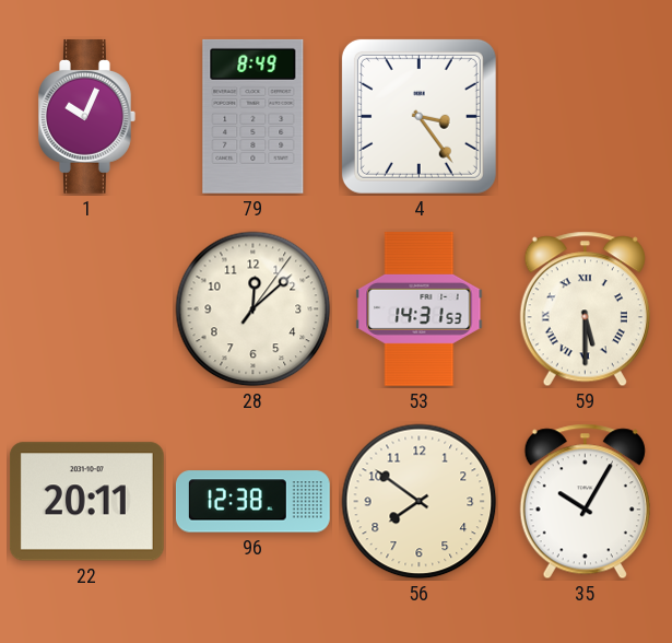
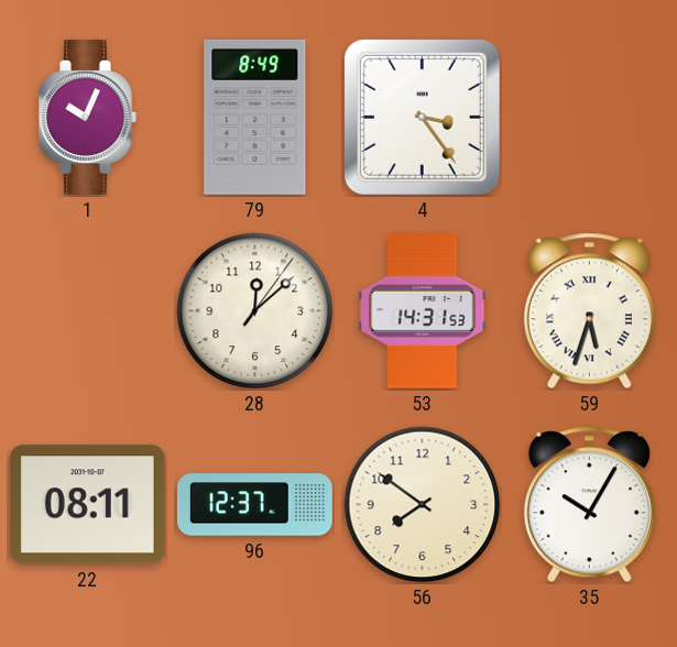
59: 5:30 -> 5:33
22: 20:11 -> 08:11
96: 12:38 -> 12:37
